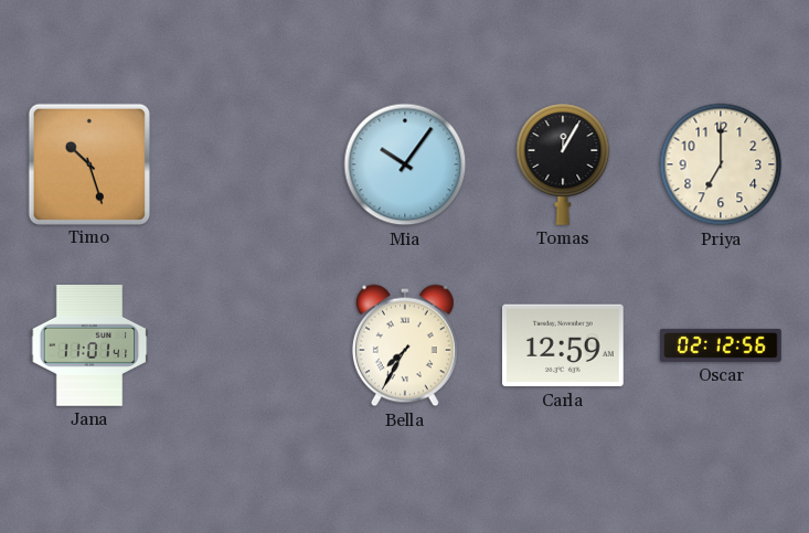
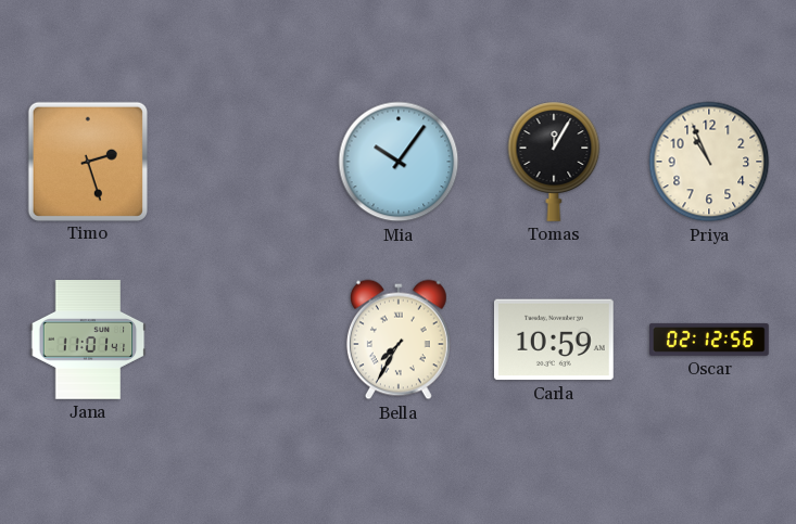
Timo: 10:27 -> 2:27
Priya: 7:00 -> 10:56
Carla: 12:59 -> 10:59
